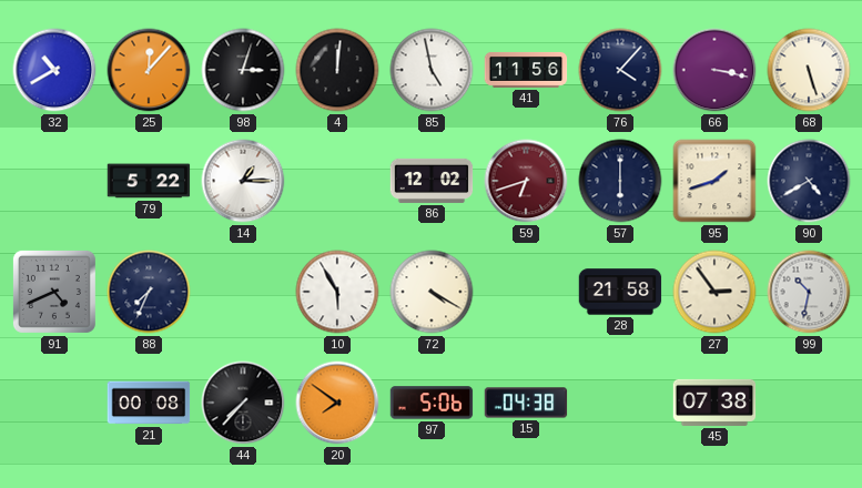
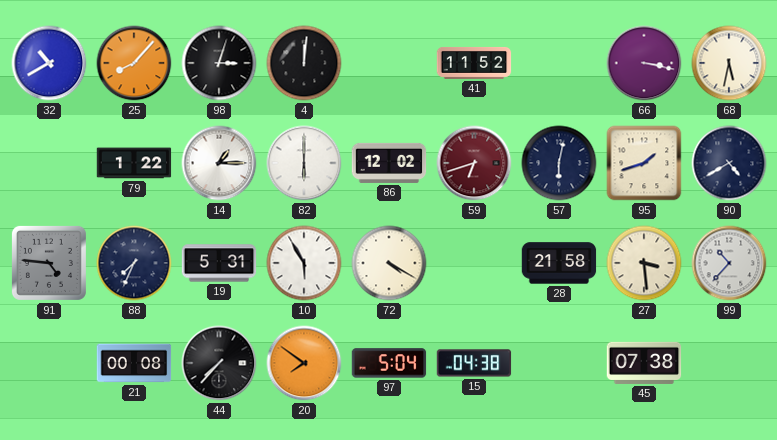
25: 12:07 -> 8:07
85: 4:58 -> none
41: 11:56 -> 11:52
76: 4:07 -> none
68: 5:27 -> 5:32
79: 5:22 -> 1:22
82: none -> 6:00
57: 6:00 -> 6:02
91: 4:41 -> 4:46
19: none -> 5:31
27: 2:54 -> 3:29
99: 10:32 -> 10:37
97: 5:06 -> 5:04
